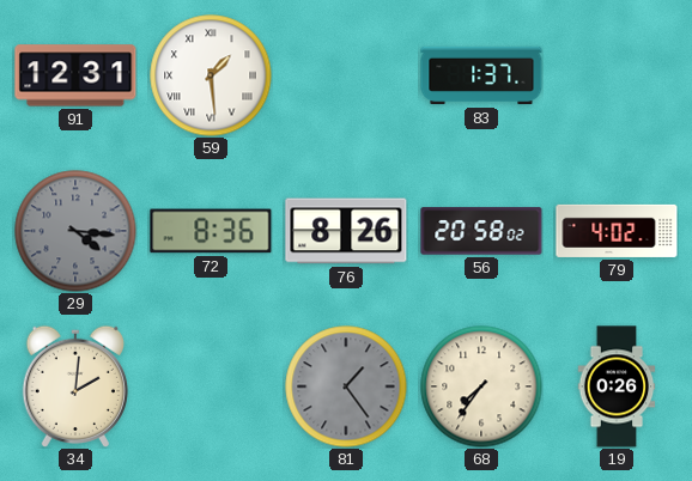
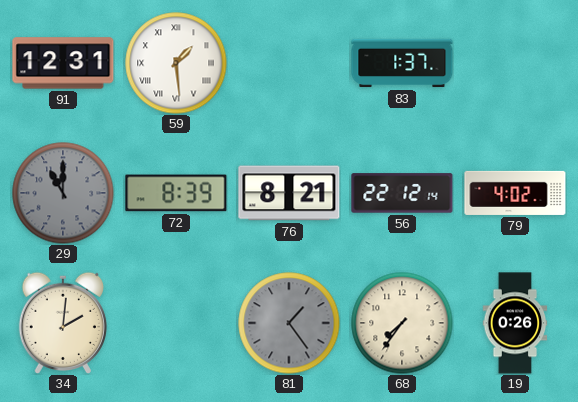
29: 4:16 -> 11:00
72: 8:36 -> 8:39
76: 8:26 -> 8:21
56: 20:58 -> 22:12
